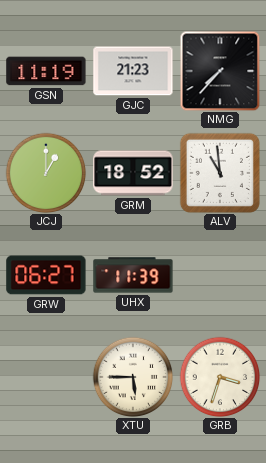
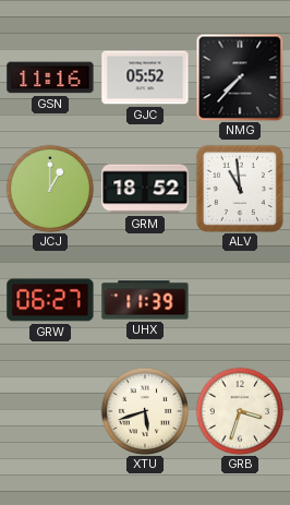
GSN: 11:19 -> 11:16
GJC: 21:23 -> 05:52
XTU: 5:45 -> 5:42
